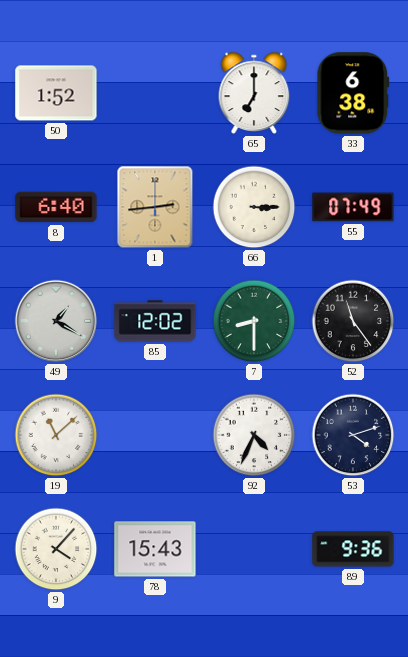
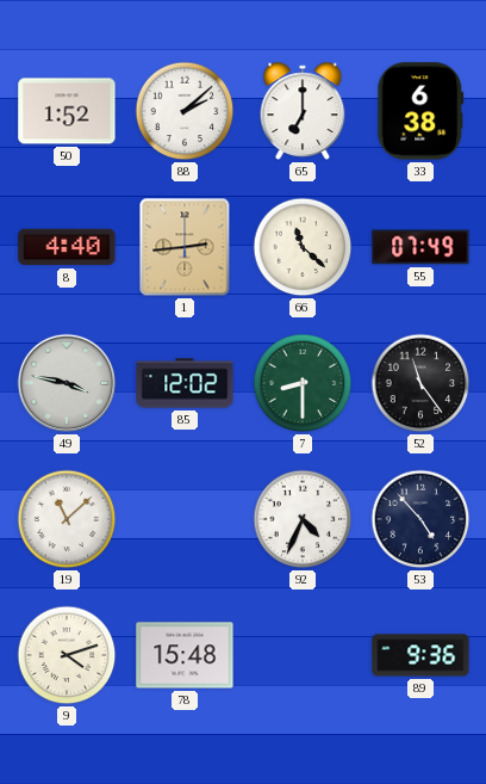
88: none -> 2:08
8: 6:40 -> 4:40
66: 3:15 -> 11:22
49: 1:20 -> 3:47
53: 4:12 -> 4:53
9: 4:07 -> 4:12
78: 15:43 -> 15:48
